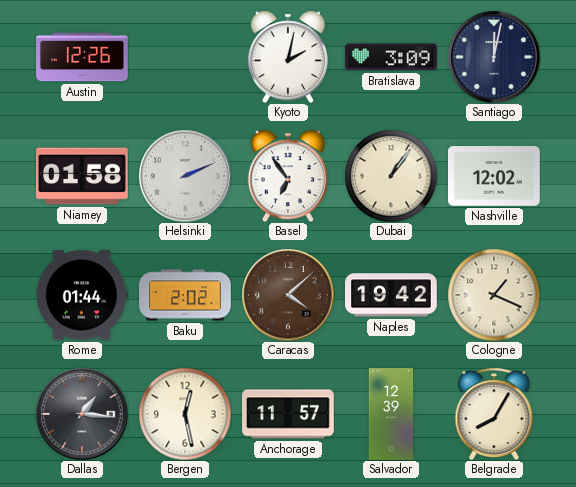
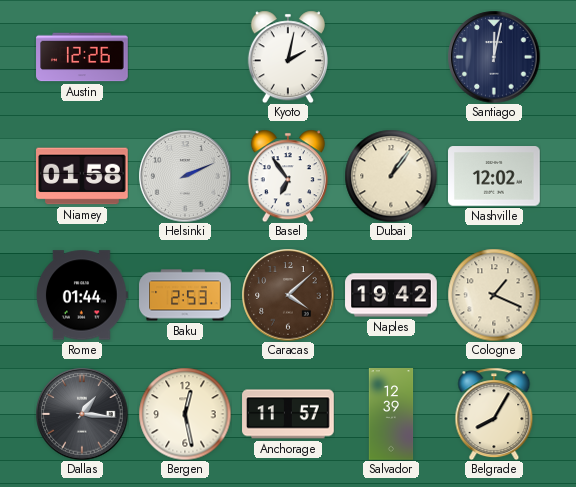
Bratislava: 3:09 -> none
Baku: 2:02 -> 2:53
